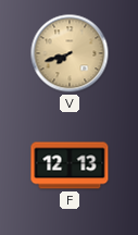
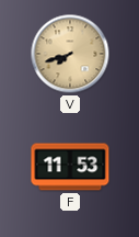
F: 12:13 -> 11:53
